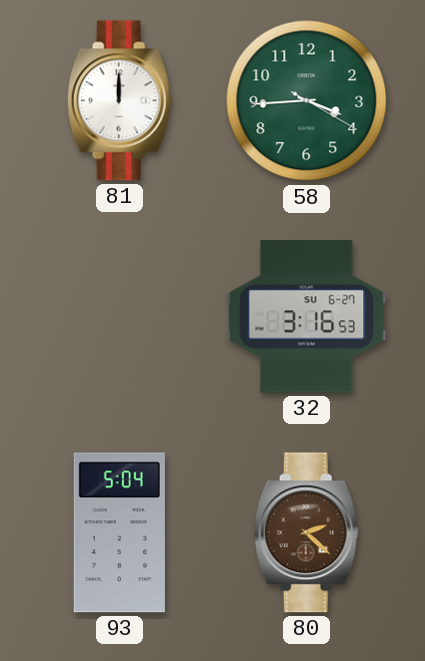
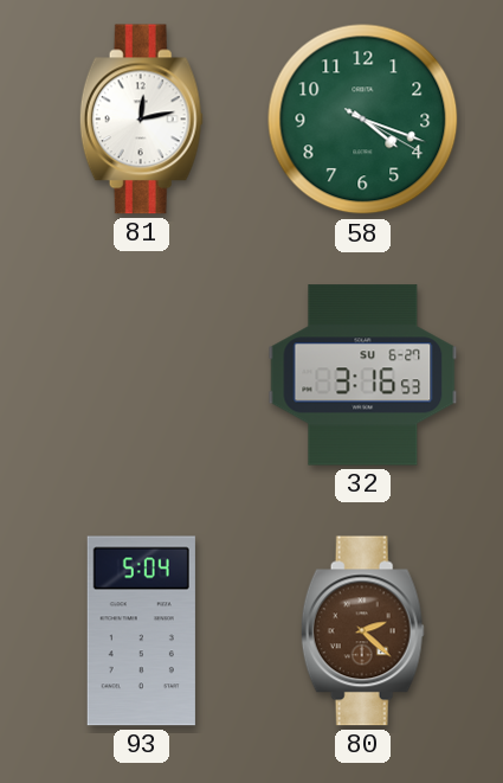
81: 12:00 -> 12:13
58: 3:44 -> 4:18
